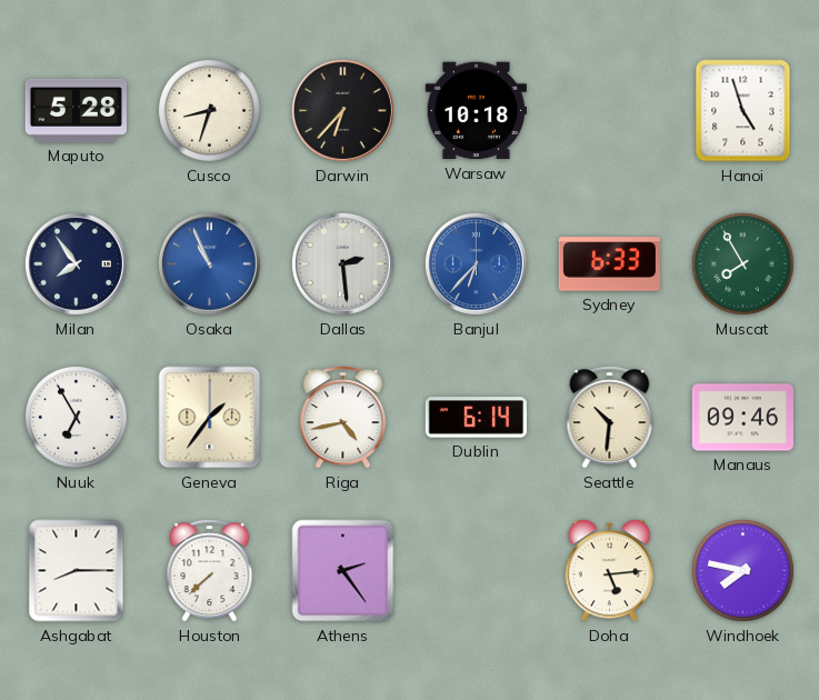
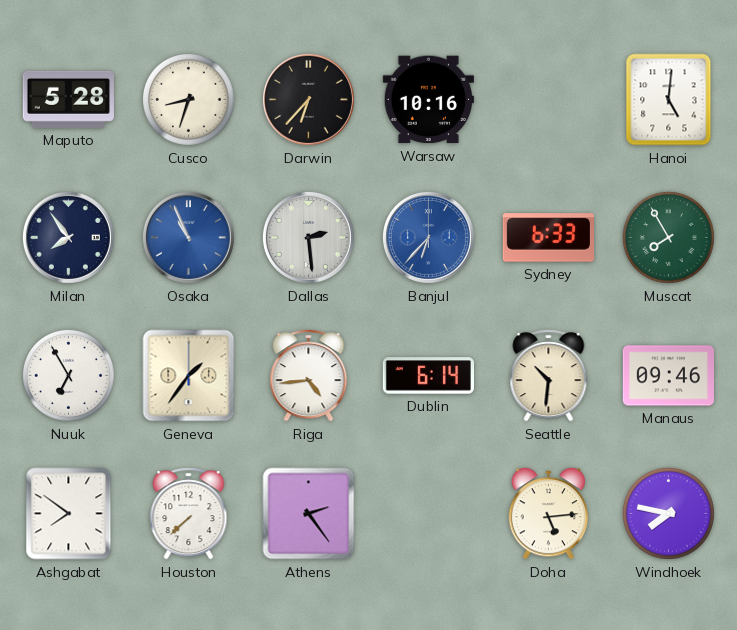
Warsaw: 10:18 -> 10:16
Hanoi: 4:57 -> 5:01
Riga: 4:43 -> 4:44
Ashgabat: 8:15 -> 7:51
